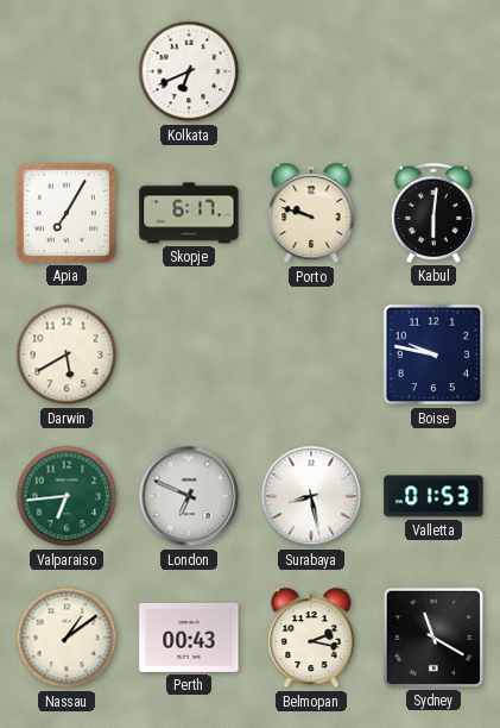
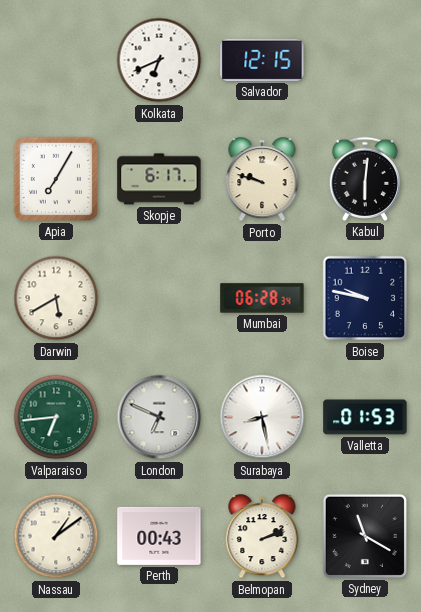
Salvador: none -> 12:15
Mumbai: none -> 06:28
Belmopan: 2:17 -> 2:12
